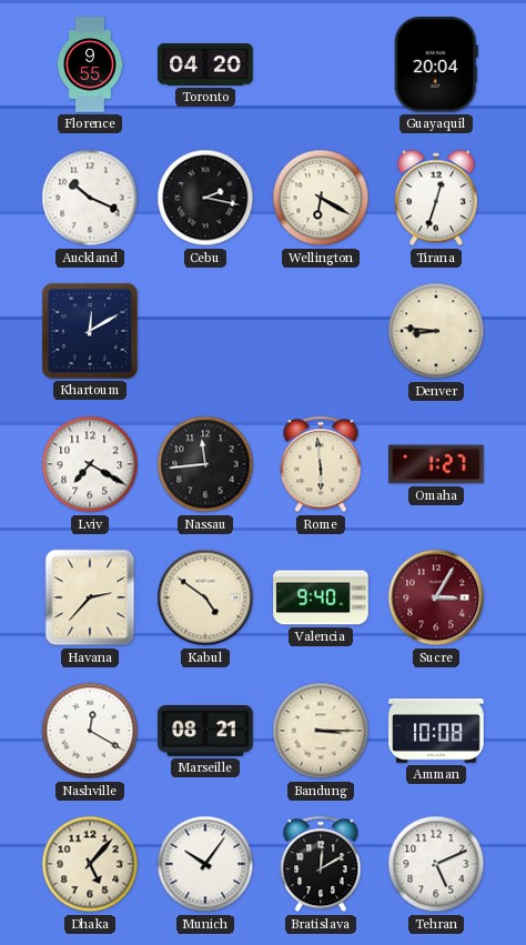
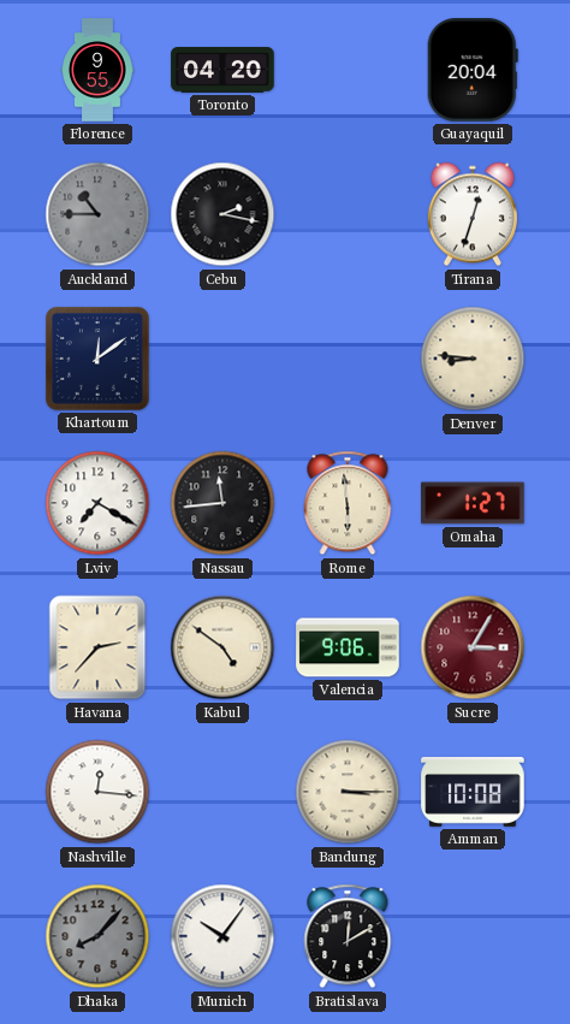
Auckland: 10:19 -> 10:45
Auckland dial: white -> grey
Wellington: 6:20 -> none
Khartoum: 12:10 -> 12:09
Valencia: 9:40 -> 9:06
Nashville: 12:20 -> 12:16
Marseille: 08:21 -> none
Dhaka: 5:07 -> 8:07
Dhaka dial: cream -> grey
Tehran: 5:11 -> none
